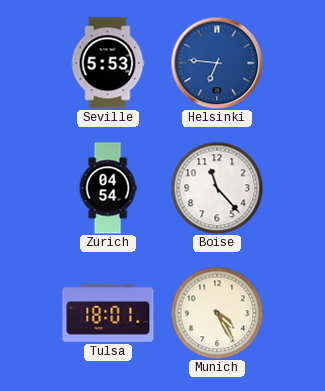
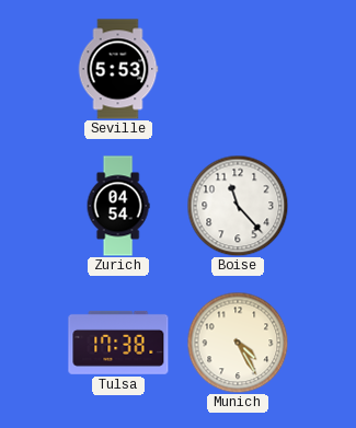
Helsinki: 6:46 -> none
Tulsa: 18:01 -> 17:38
